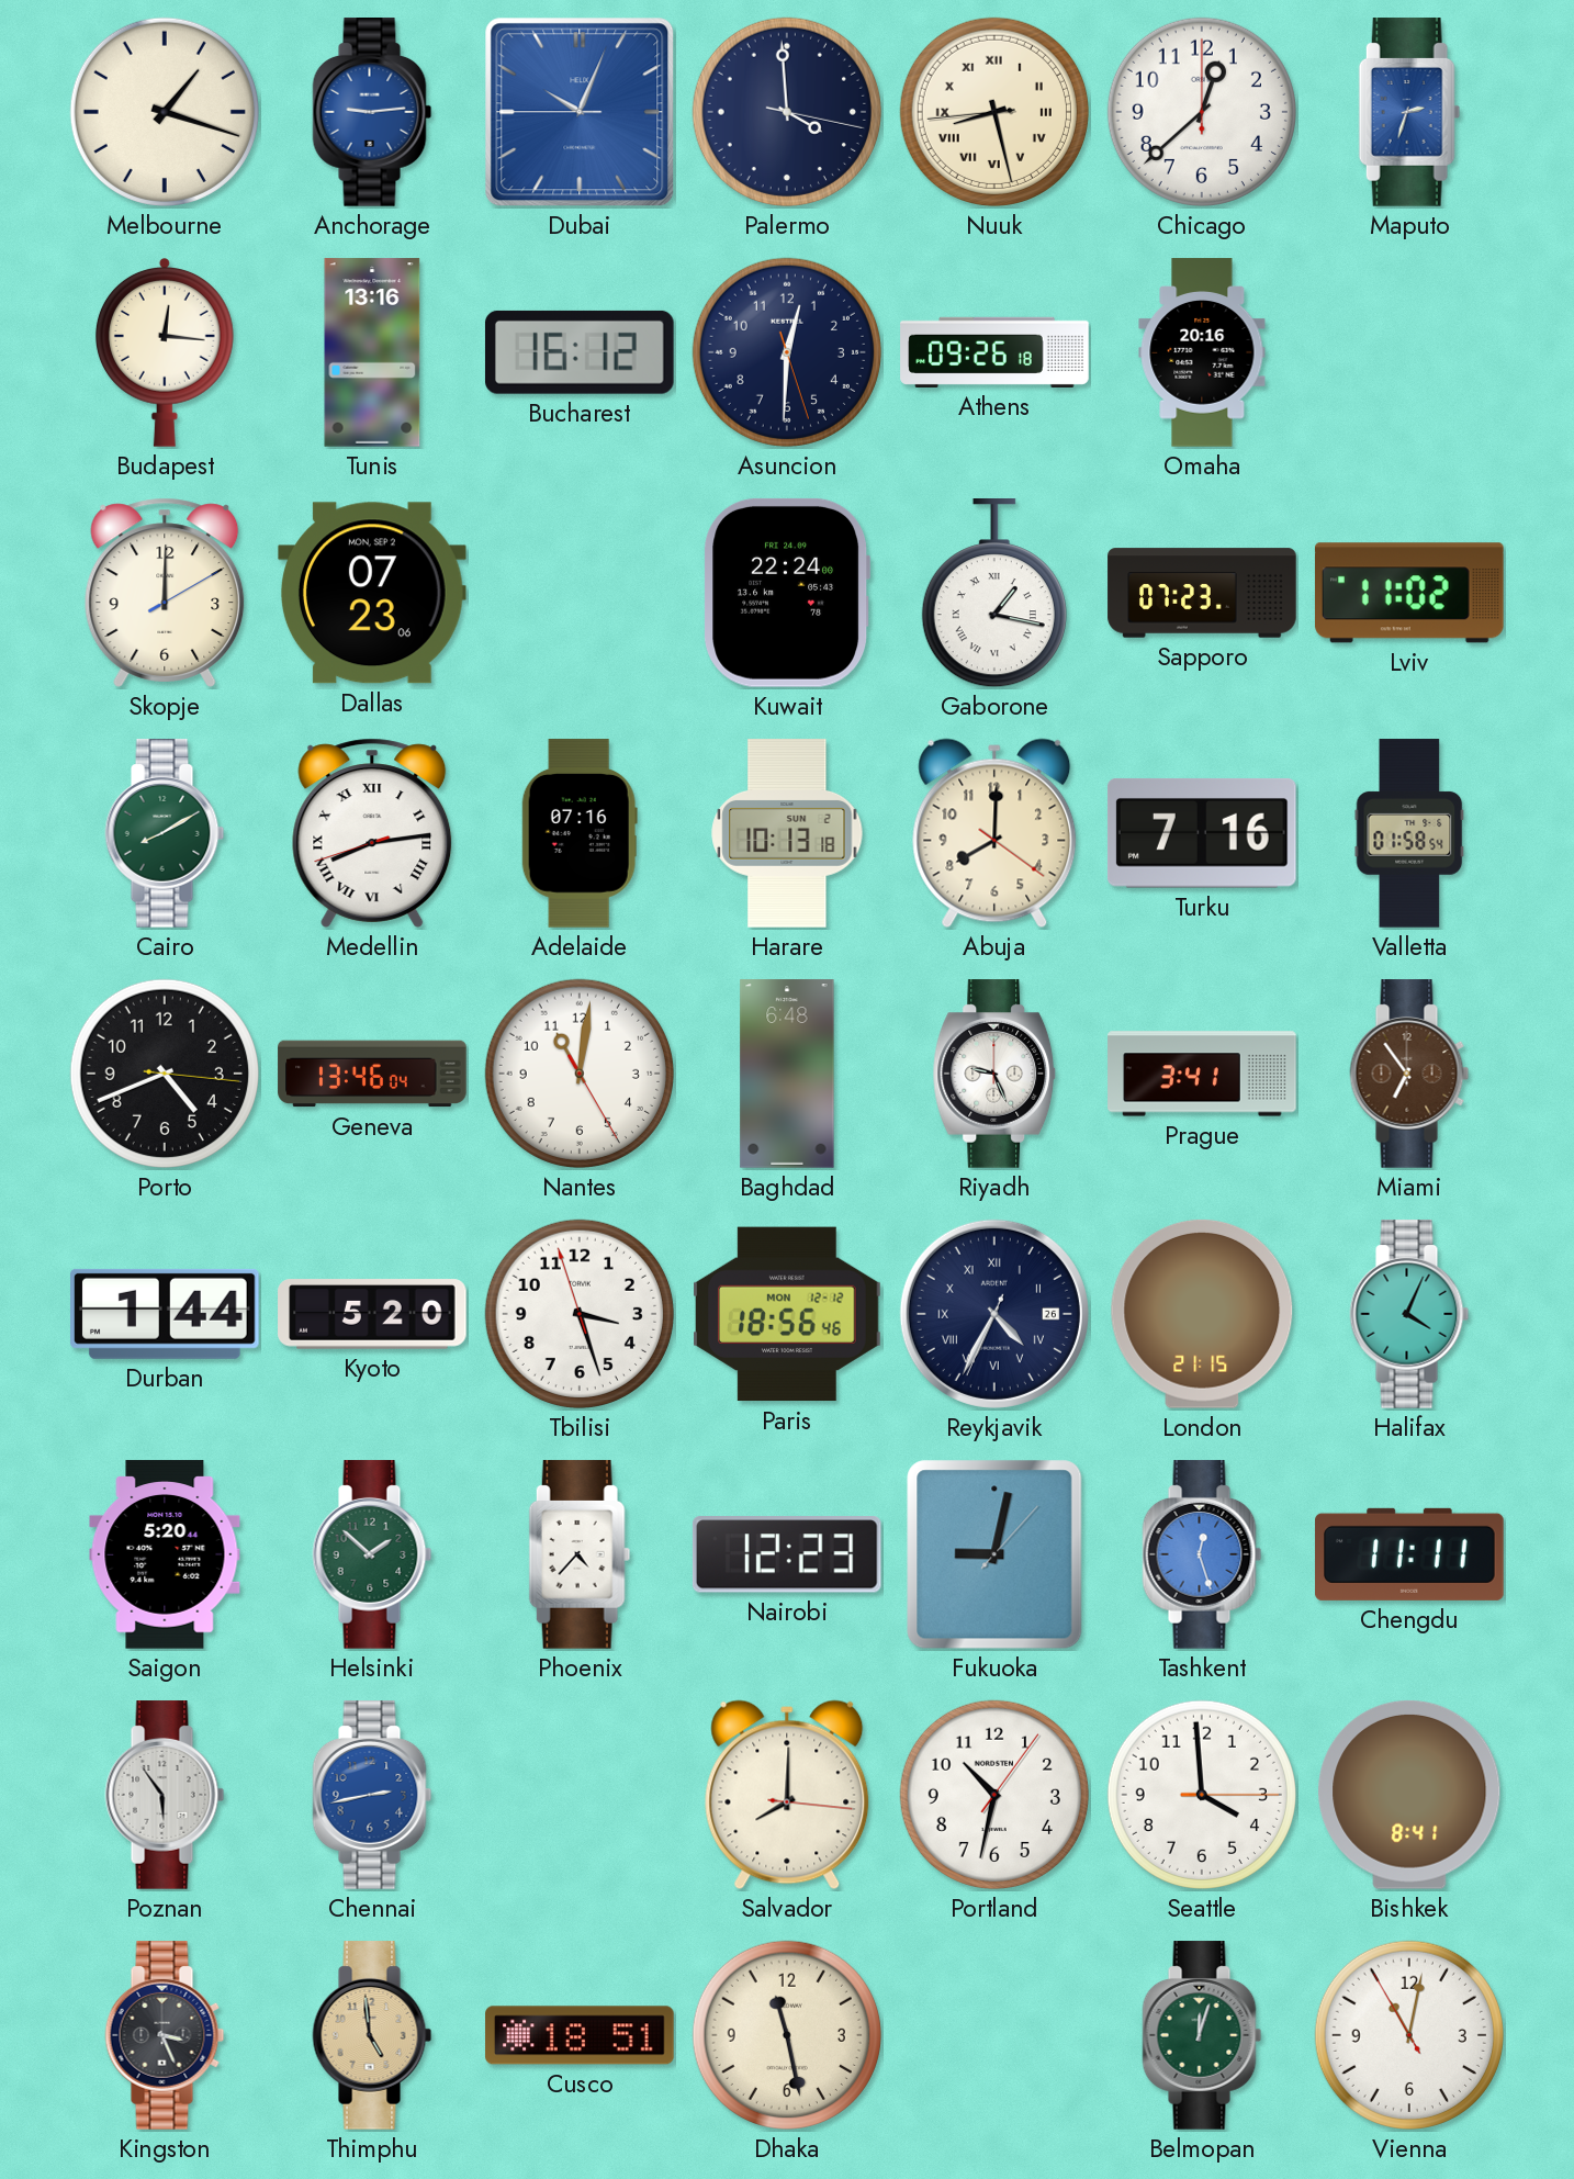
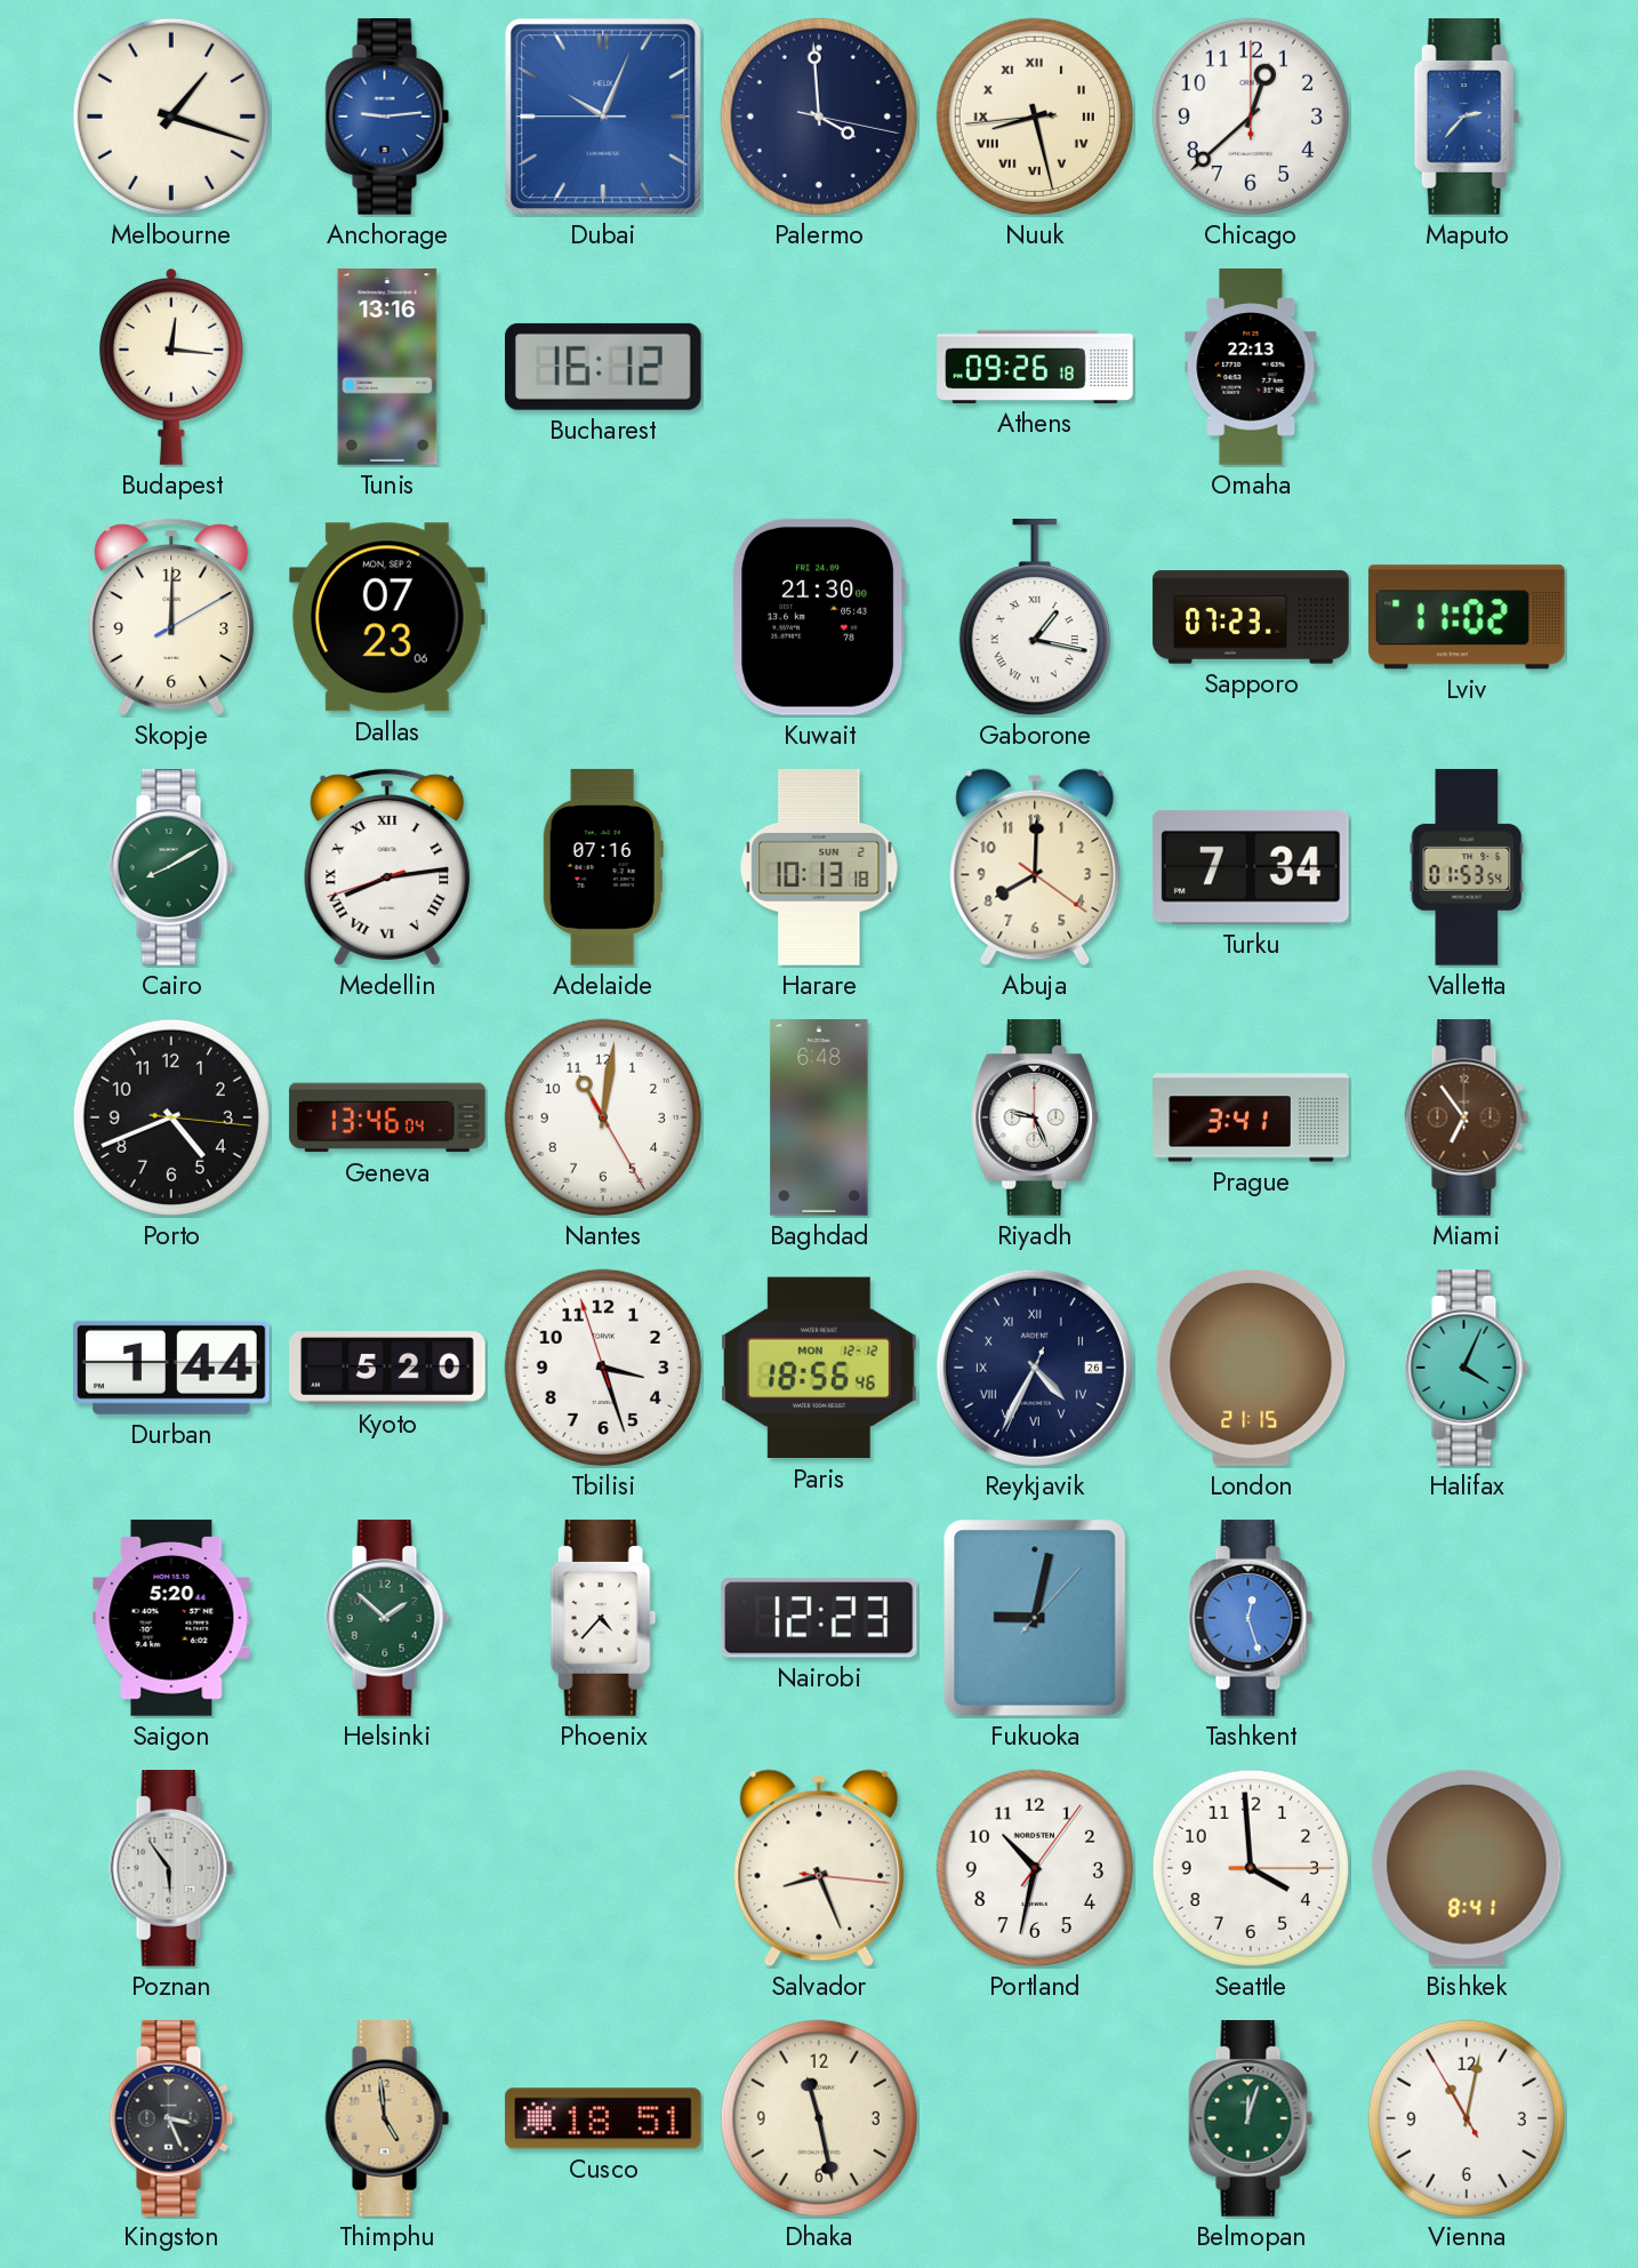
Maputo: 2:33 -> 2:37
Asuncion: 12:30 -> none
Omaha: 20:16 -> 22:13
Kuwait: 22:24 -> 21:30
Turku: 7:16 -> 7:34
Valletta: 01:58 -> 01:53
Chengdu: 11:11 -> none
Chennai: 2:43 -> none
Salvador: 8:00 -> 8:26
